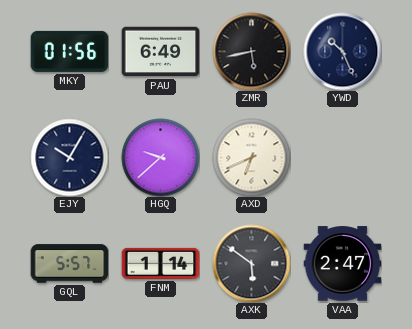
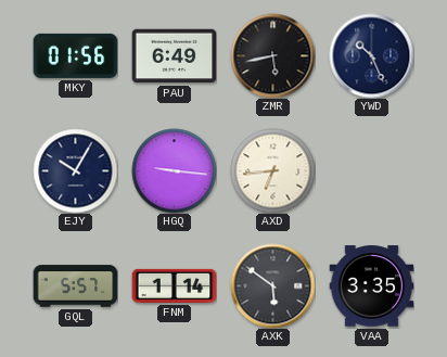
HGQ: 9:38 -> 9:16
AXD: 6:41 -> 6:44
VAA: 2:47 -> 3:35
